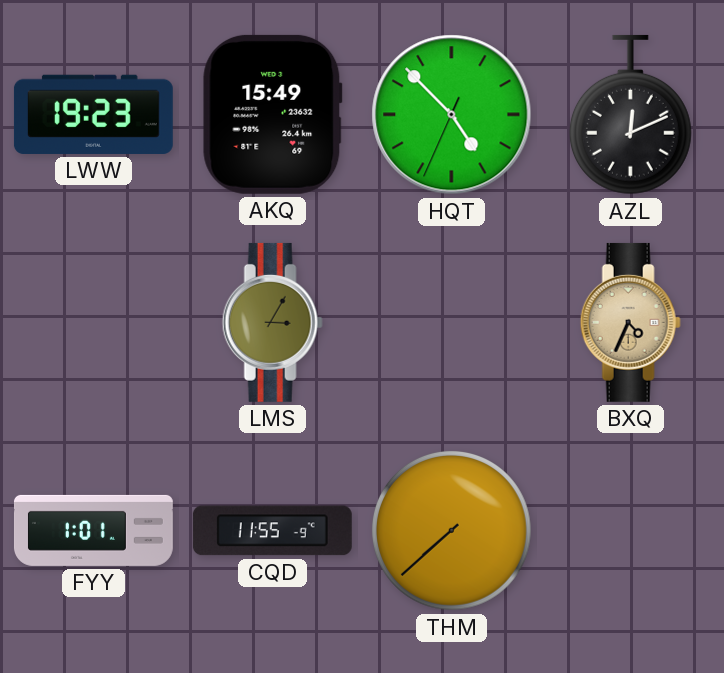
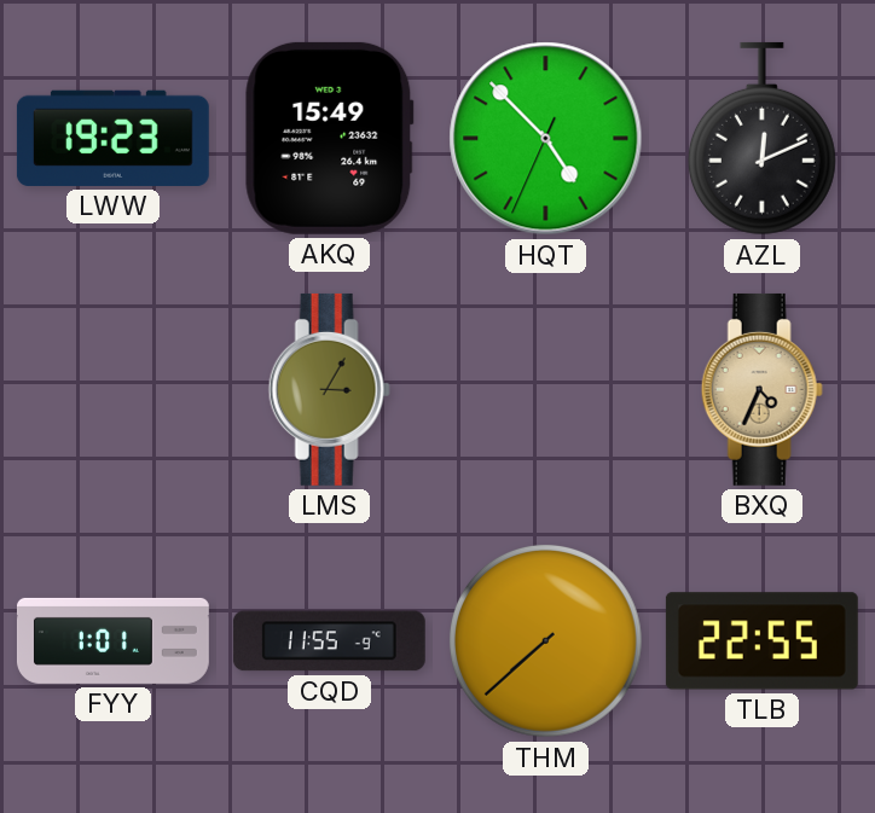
TLB: none -> 22:55
